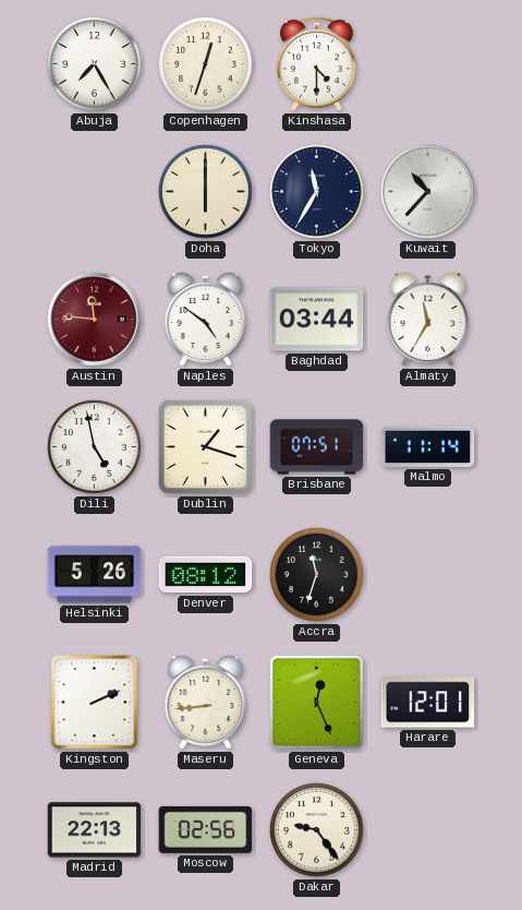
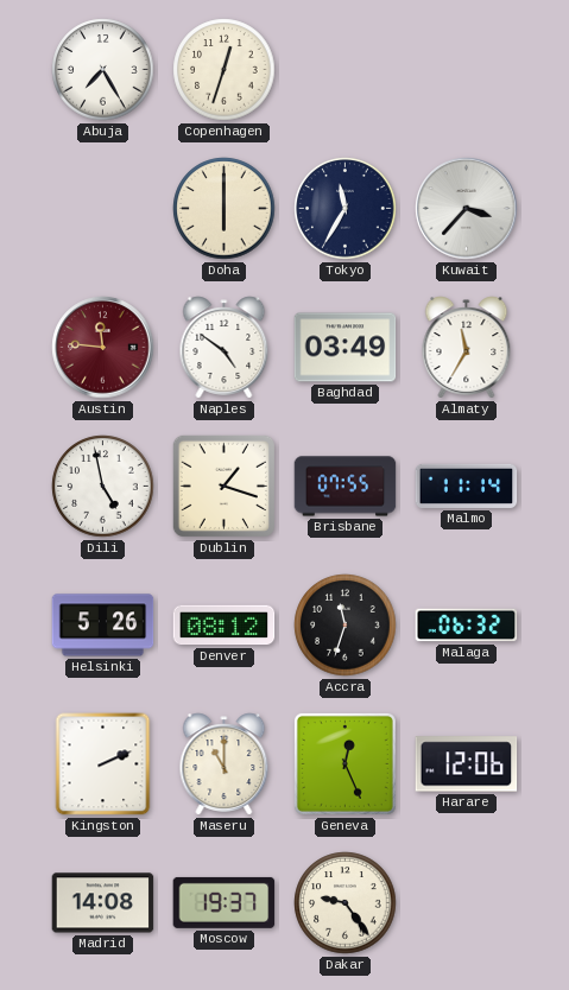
Kinshasa: 4:30 -> none
Kuwait: 10:37 -> 3:37
Baghdad: 03:44 -> 03:49
Brisbane: 07:51 -> 07:55
Malaga: none -> 06:32
Maseru: 8:44 -> 11:00
Harare: 12:01 -> 12:06
Madrid: 22:13 -> 14:08
Moscow: 02:56 -> 19:37
